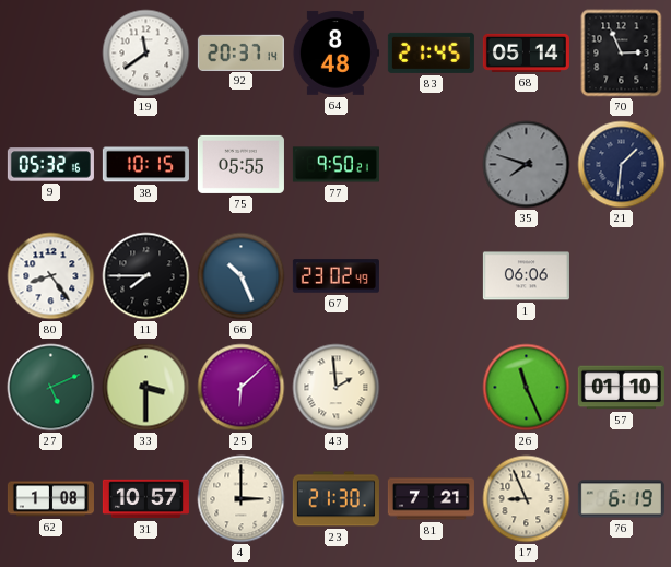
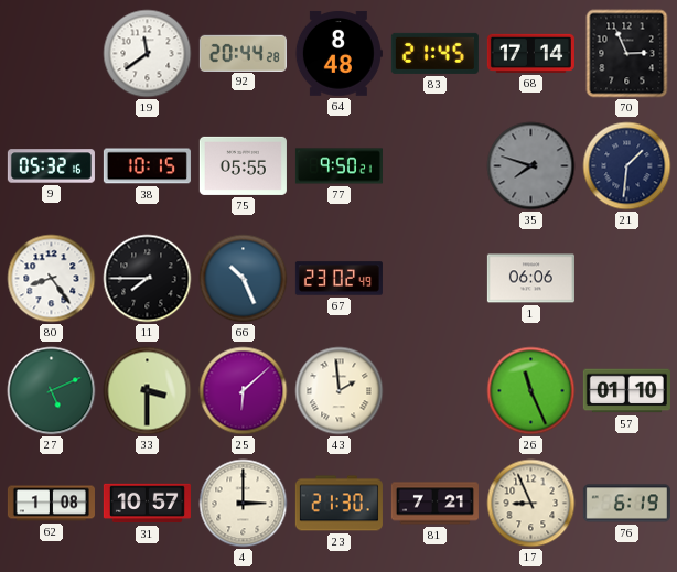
92: 20:37 -> 20:44
68: 05:14 -> 17:14
